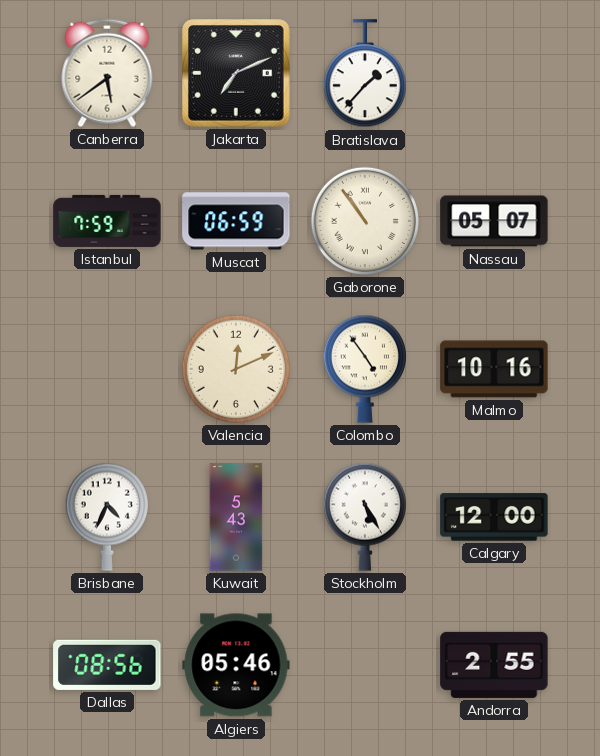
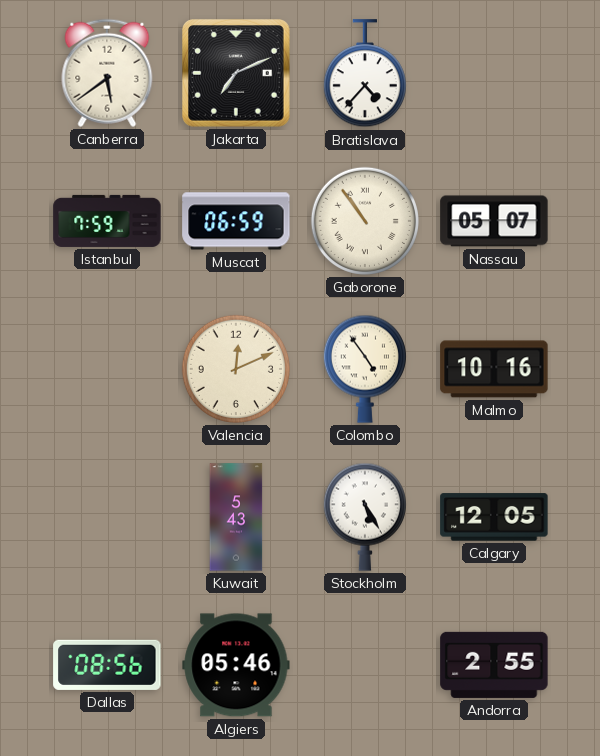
Bratislava: 1:37 -> 4:37
Brisbane: 4:34 -> none
Calgary: 12:00 -> 12:05
